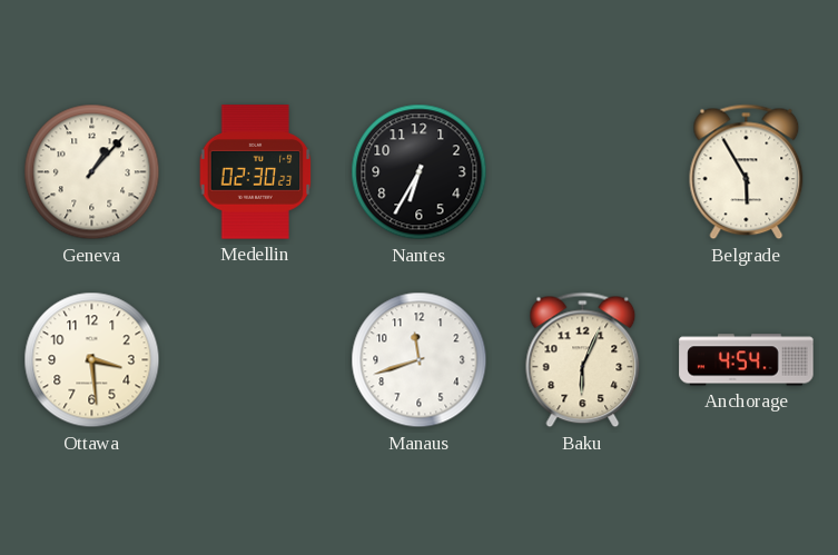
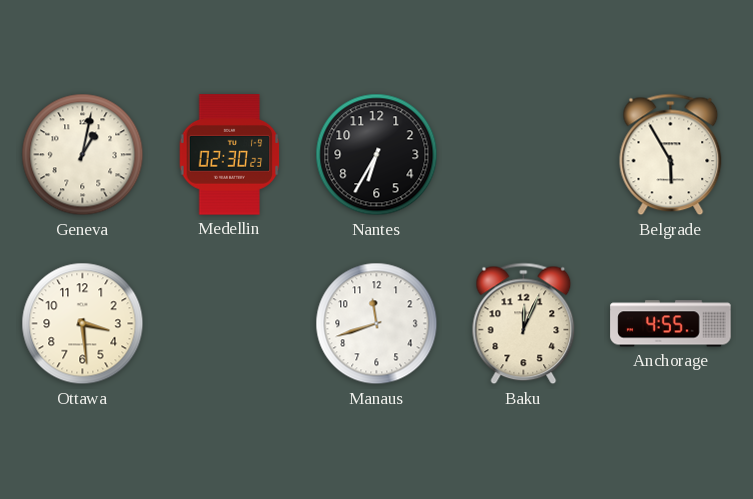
Geneva: 1:07 -> 1:02
Baku: 6:04 -> 12:04
Anchorage: 4:54 -> 4:55
